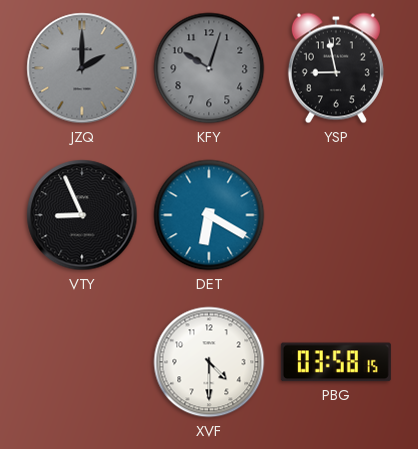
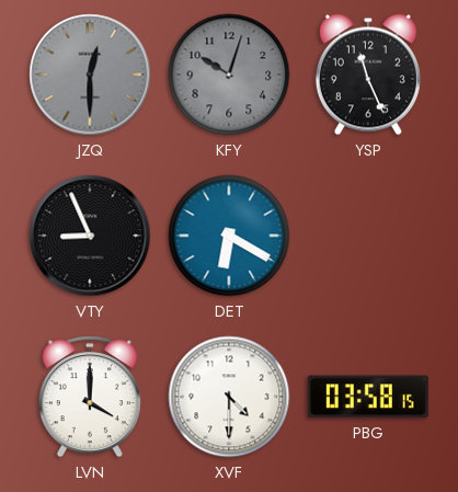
JZQ: 2:00 -> 12:30
YSP: 8:58 -> 11:26
LVN: none -> 4:00
